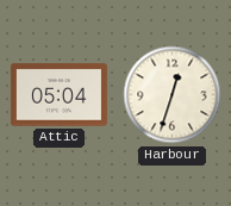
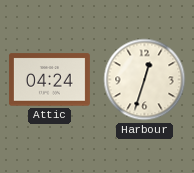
Attic: 05:04 -> 04:24
